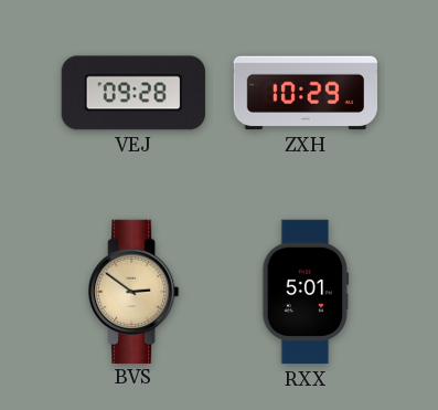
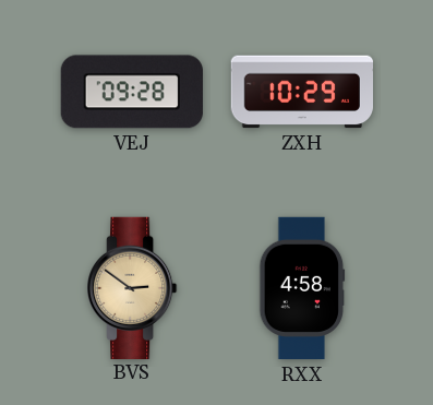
RXX: 5:01 -> 4:58
